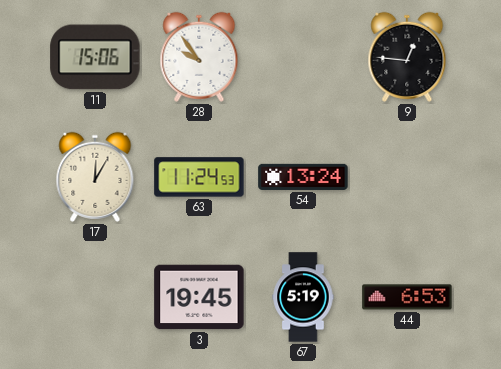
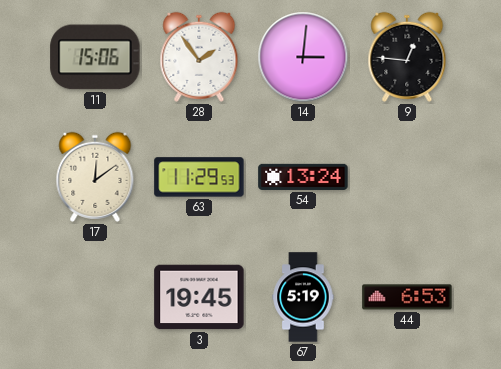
28: 9:54 -> 1:54
14: none -> 3:01
17: 12:05 -> 12:09
63: 11:24 -> 11:29
